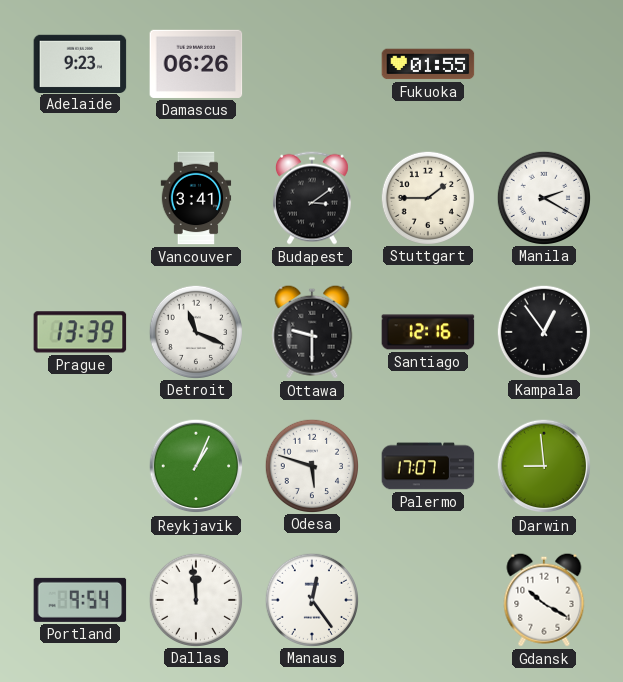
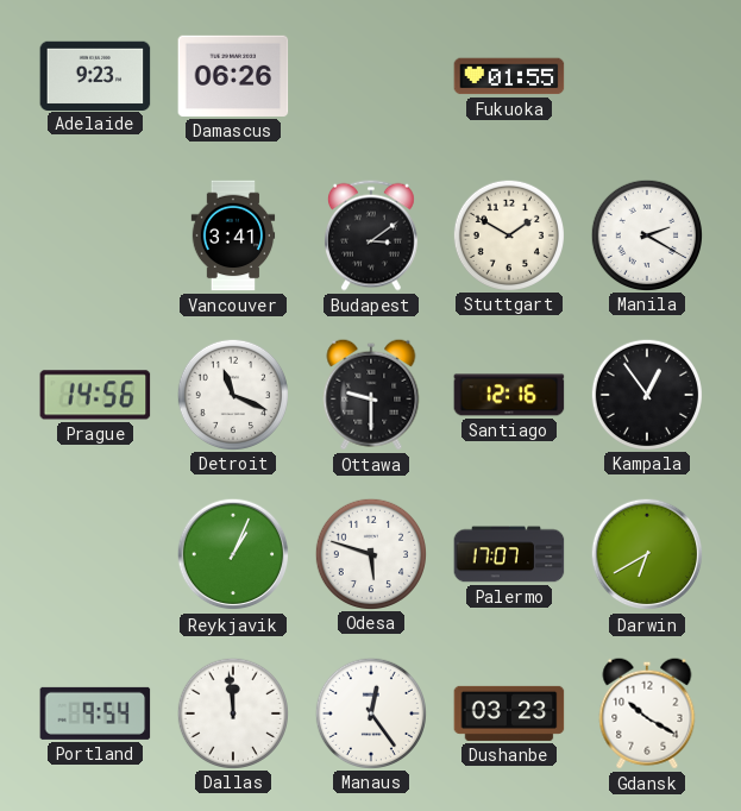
Stuttgart: 1:45 -> 1:50
Prague: 13:39 -> 14:56
Darwin: 8:59 -> 6:40
Dushanbe: none -> 03:23
